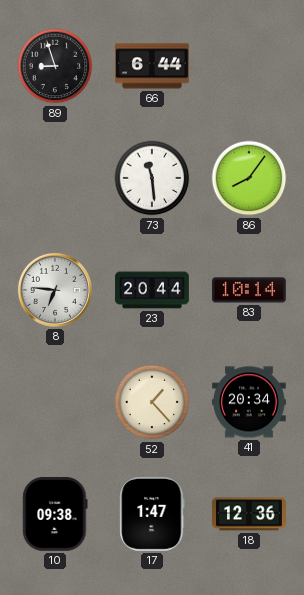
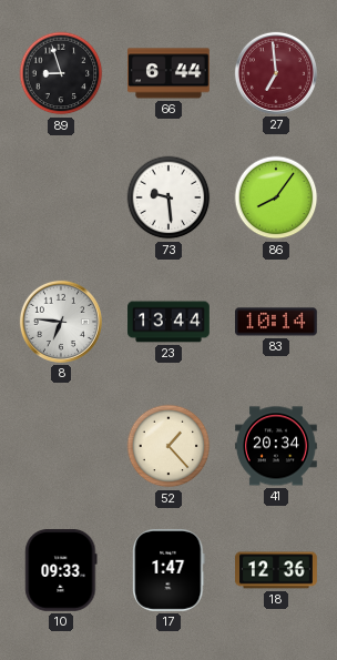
27: none -> 6:59
73: 11:29 -> 9:29
23: 20:44 -> 13:44
10: 09:38 -> 09:33
